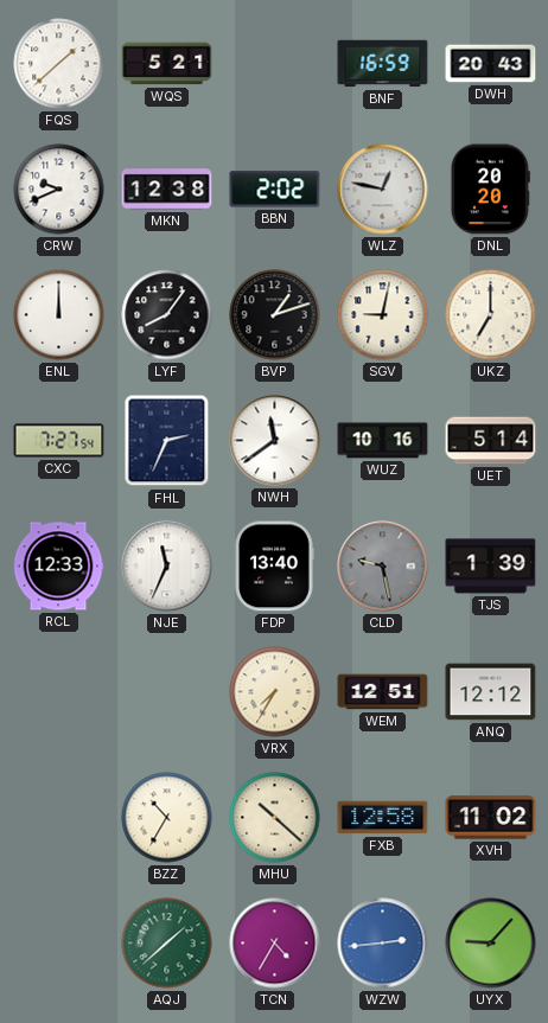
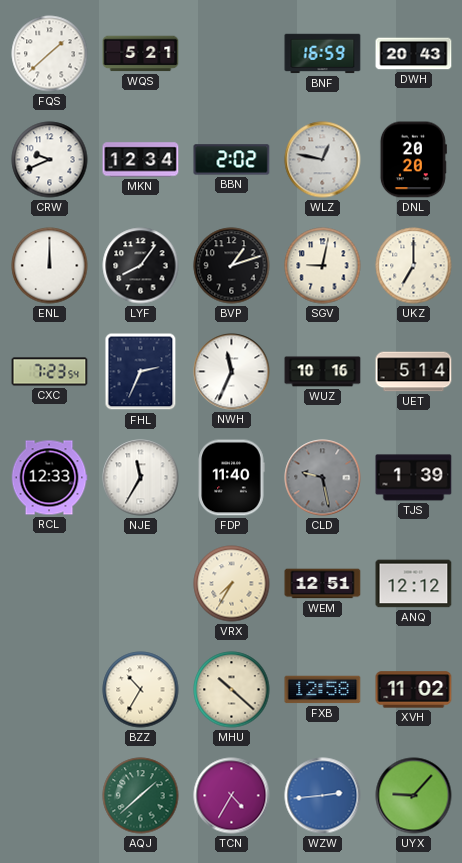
MKN: 12:38 -> 12:34
CXC: 7:27 -> 7:23
NWH: 11:39 -> 11:34
NJE: 11:34 -> 11:35
FDP: 13:40 -> 11:40
